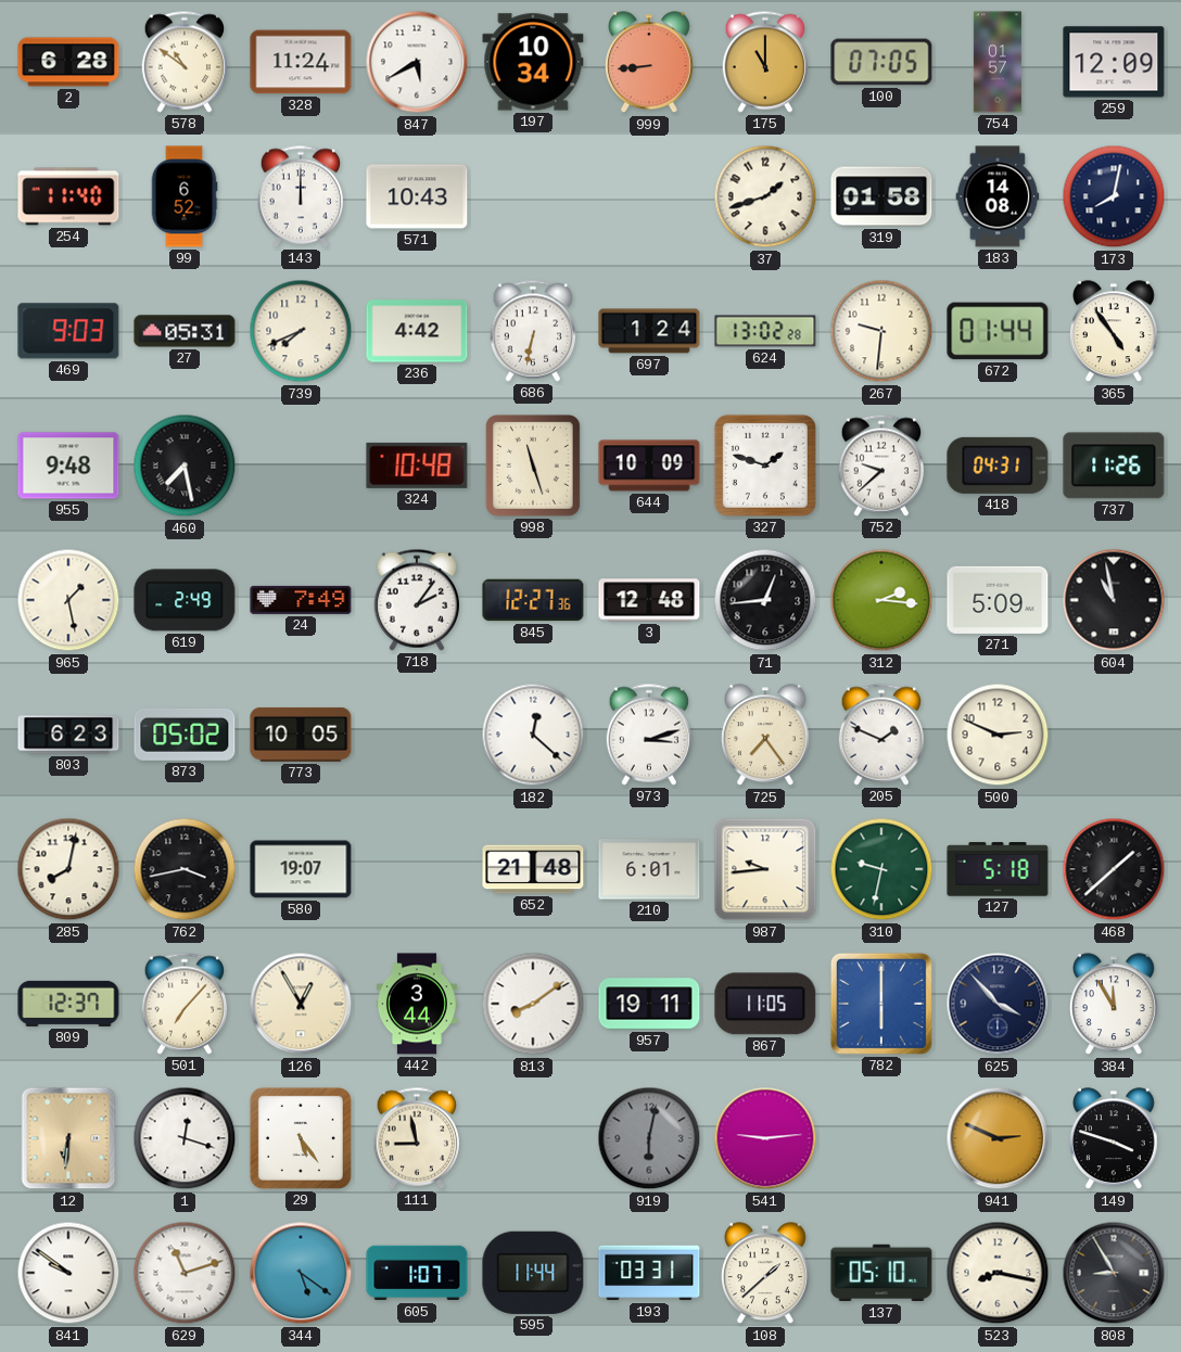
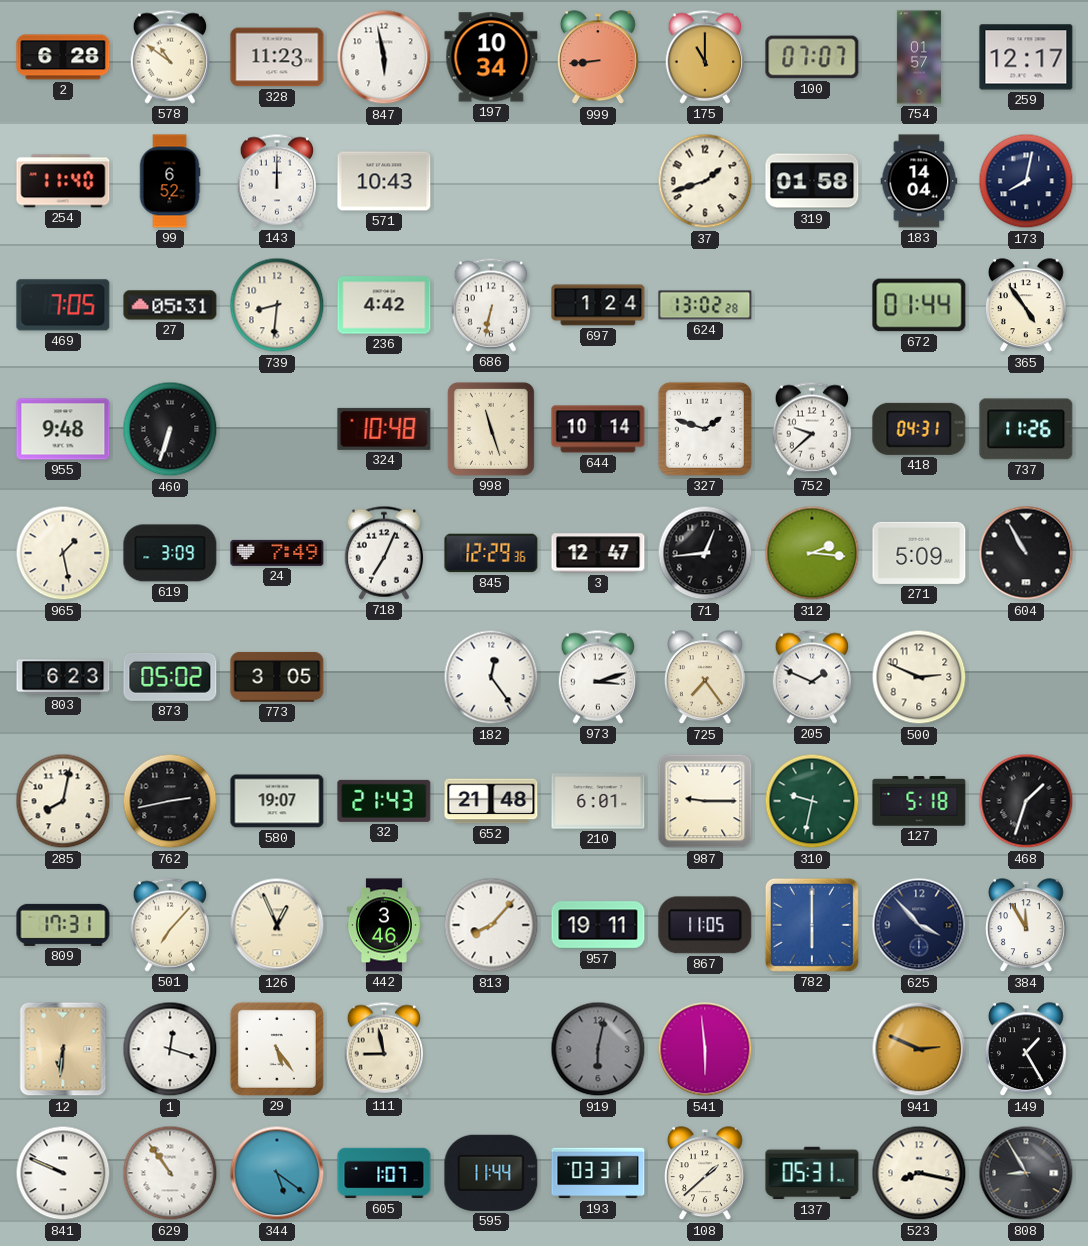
328: 11:24 -> 11:23
847: 5:40 -> 5:58
100: 07:05 -> 07:07
259: 12:09 -> 12:17
183: 14:08 -> 14:04
469: 9:03 -> 7:05
739: 7:41 -> 8:31
267: 9:31 -> none
460: 7:28 -> 6:33
644: 10:09 -> 10:14
619: 2:49 -> 3:09
718: 2:06 -> 7:04
845: 12:27 -> 12:29
3: 12:48 -> 12:47
604: 10:58 -> 10:55
773: 10:05 -> 3:05
182: 12:22 -> 12:24
762: 3:43 -> 2:43
32: none -> 21:43
987: 9:44 -> 9:15
468: 1:38 -> 1:33
809: 12:37 -> 17:31
126: 12:55 -> 12:56
442: 3:44 -> 3:46
813: 8:09 -> 8:07
541: 9:14 -> 5:59
149: 3:48 -> 1:25
841: 9:51 -> 9:49
629: 11:12 -> 10:54
137: 05:10 -> 05:31
